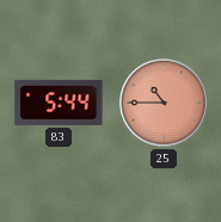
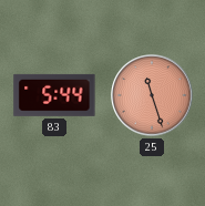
25: 10:45 -> 11:27
